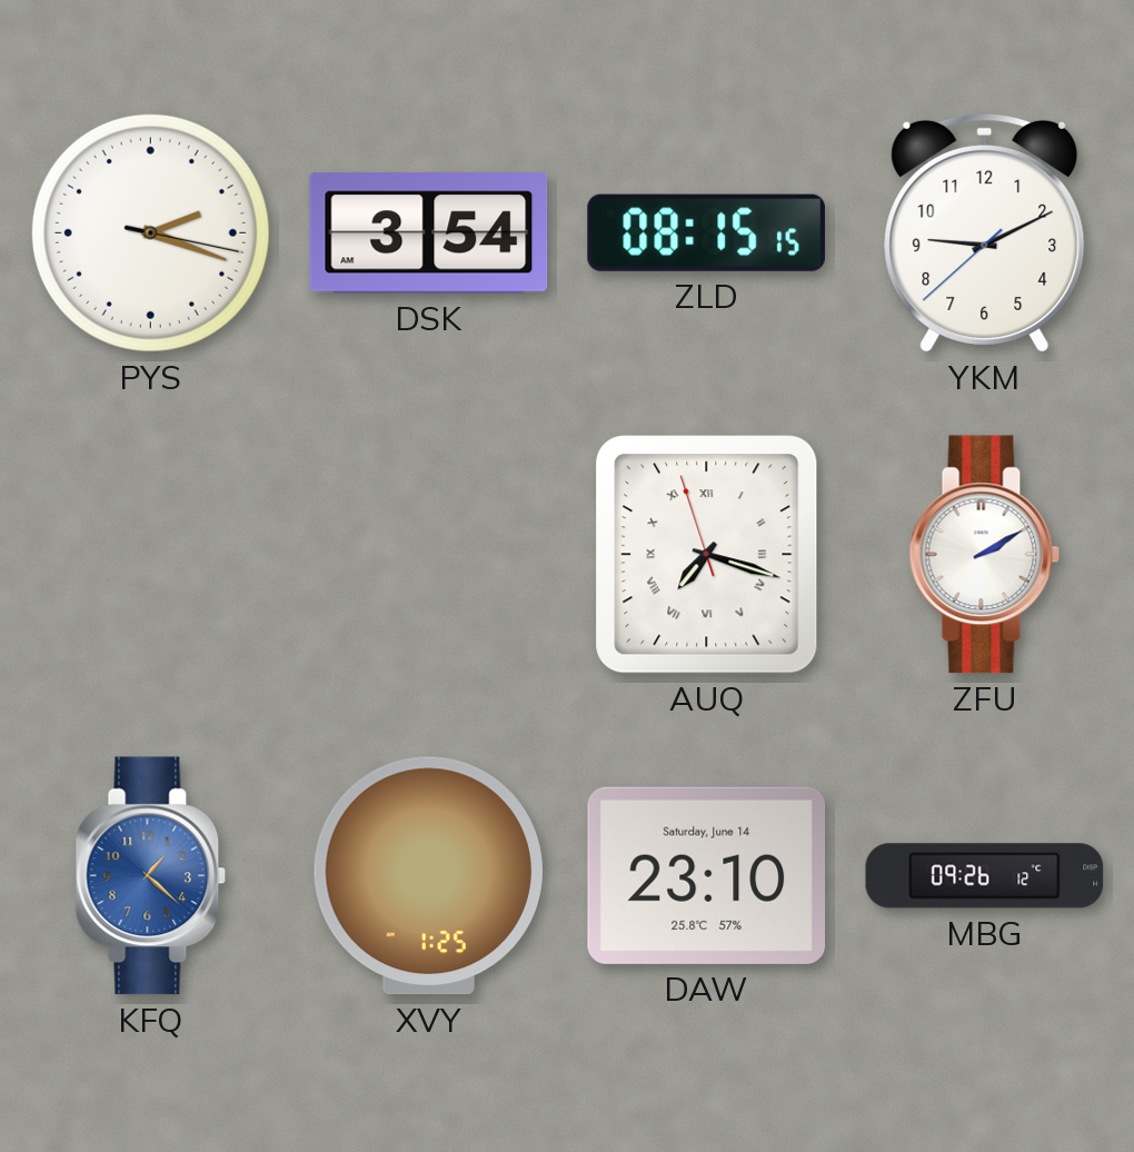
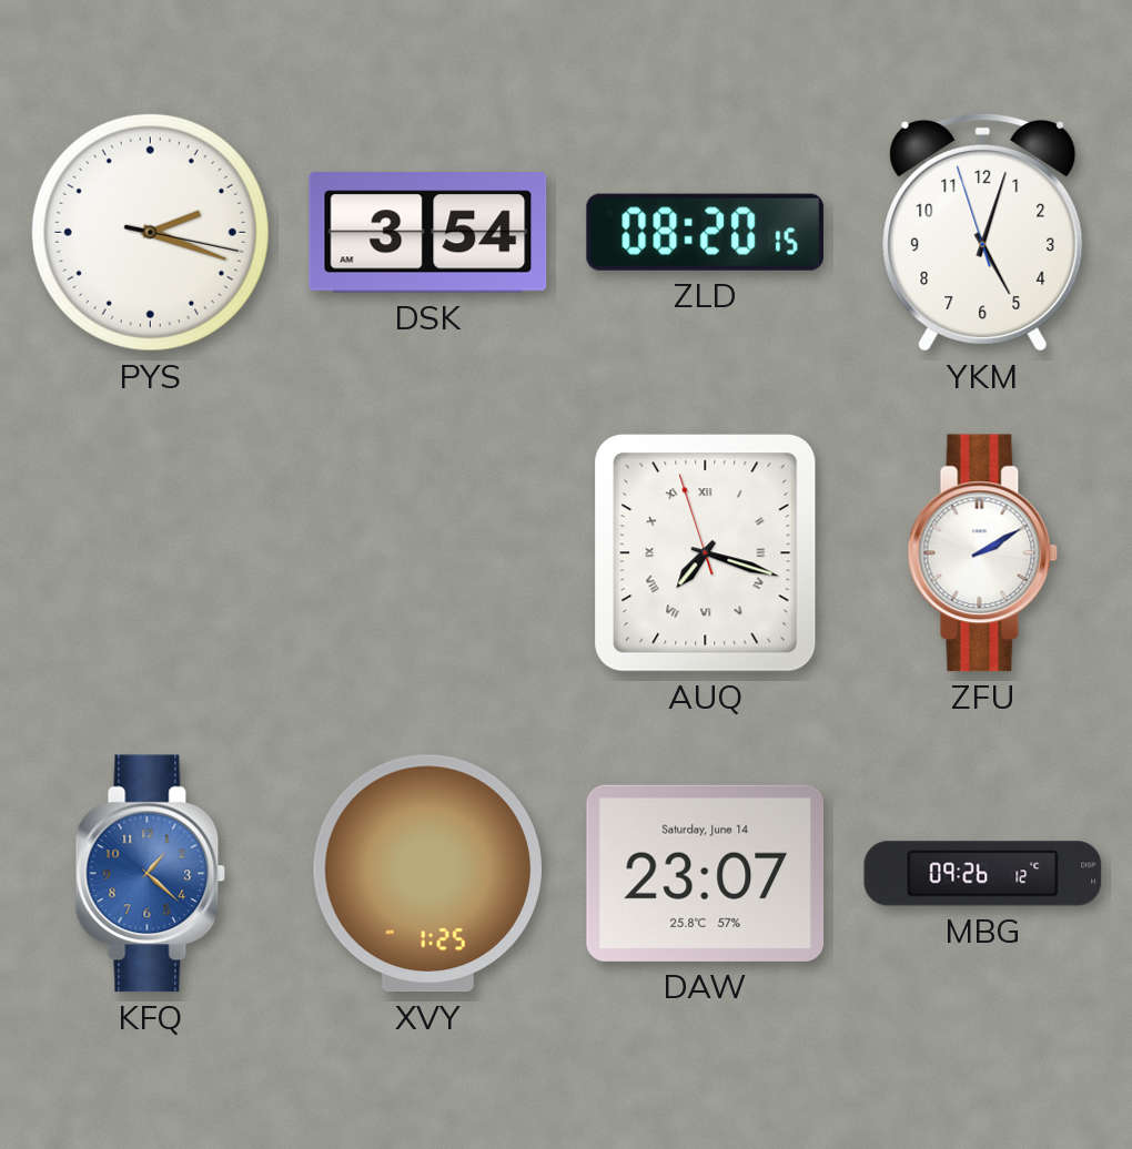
ZLD: 08:15 -> 08:20
YKM: 9:10 -> 5:02
DAW: 23:10 -> 23:07
